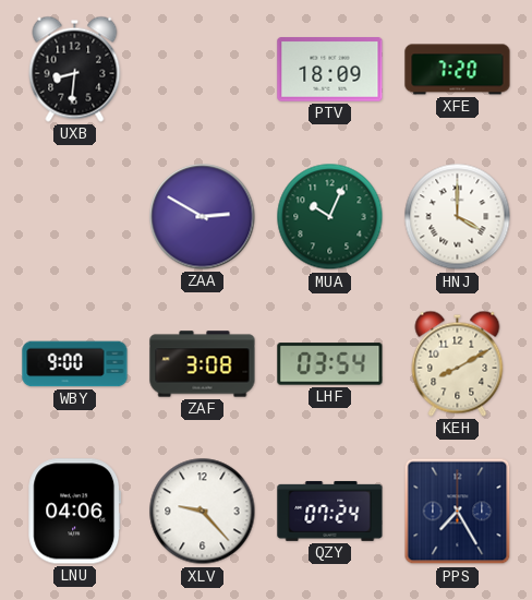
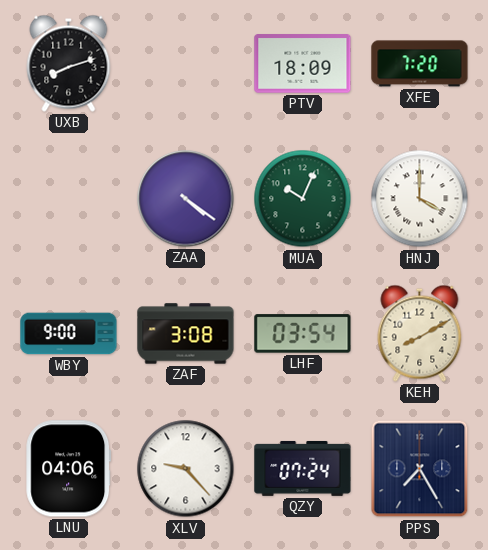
UXB: 8:31 -> 8:12
ZAA: 2:50 -> 4:21
